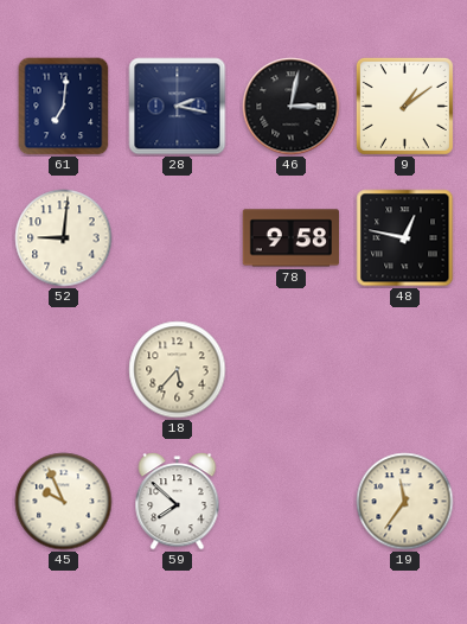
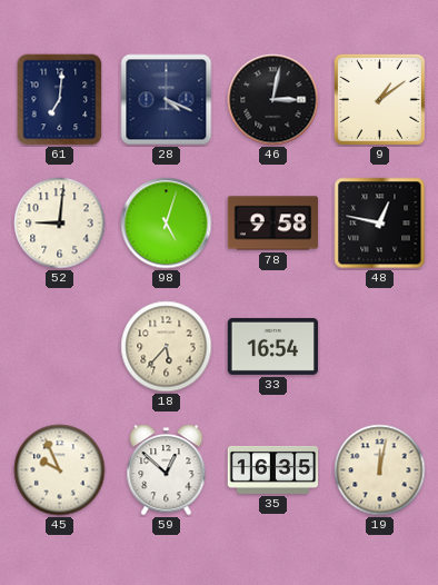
28: 2:17 -> 4:19
98: none -> 5:03
33: none -> 16:54
59: 7:52 -> 12:52
35: none -> 16:35
19: 11:36 -> 12:02
